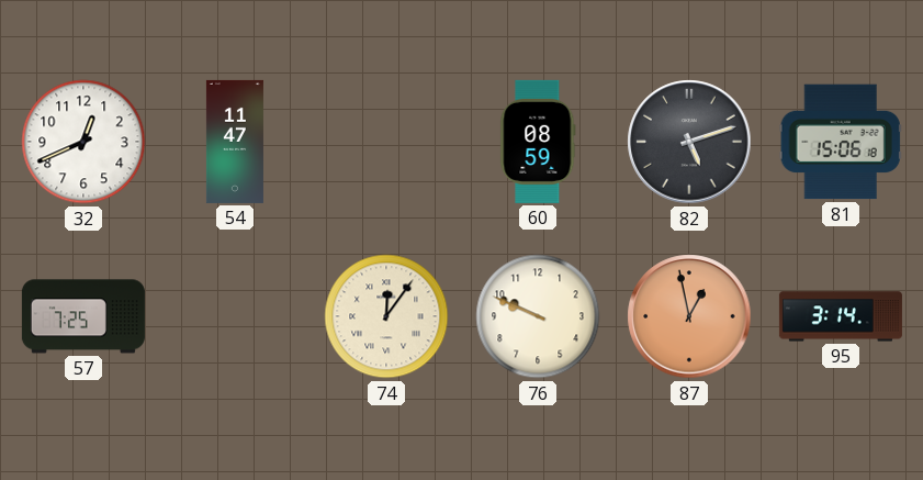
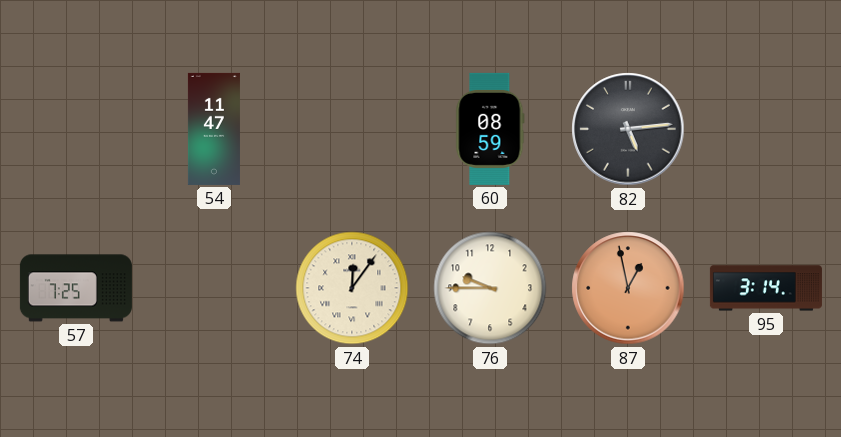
32: 12:41 -> none
82: 5:12 -> 5:14
81: 15:06 -> none
76: 9:49 -> 9:45
